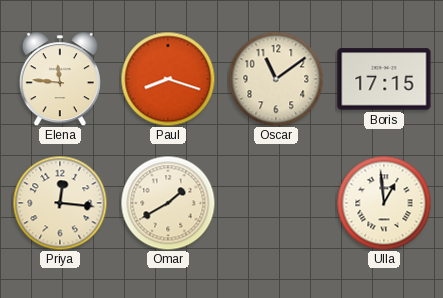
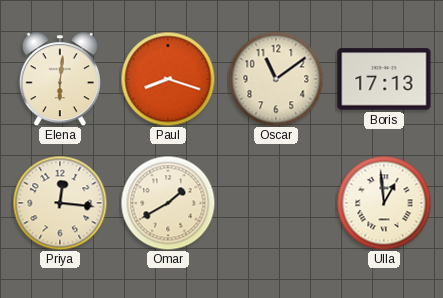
Elena: 11:46 -> 6:01
Boris: 17:15 -> 17:13
